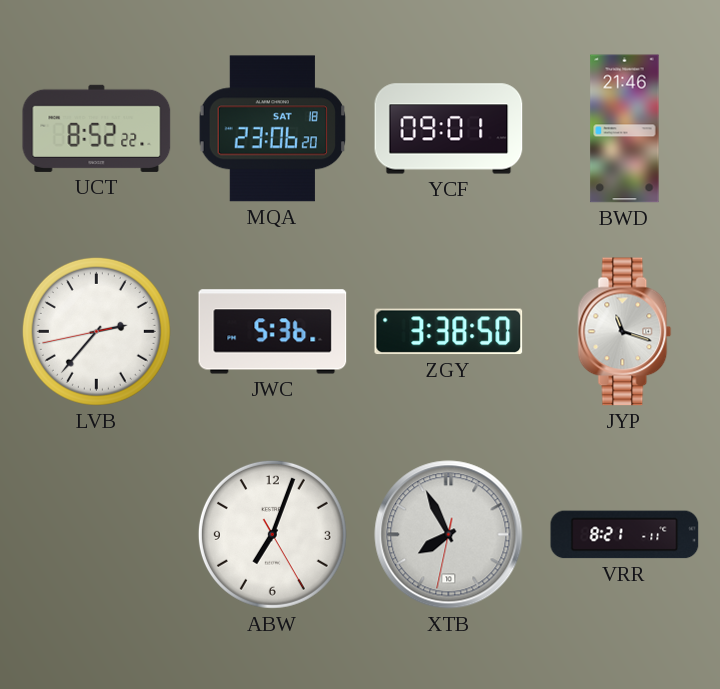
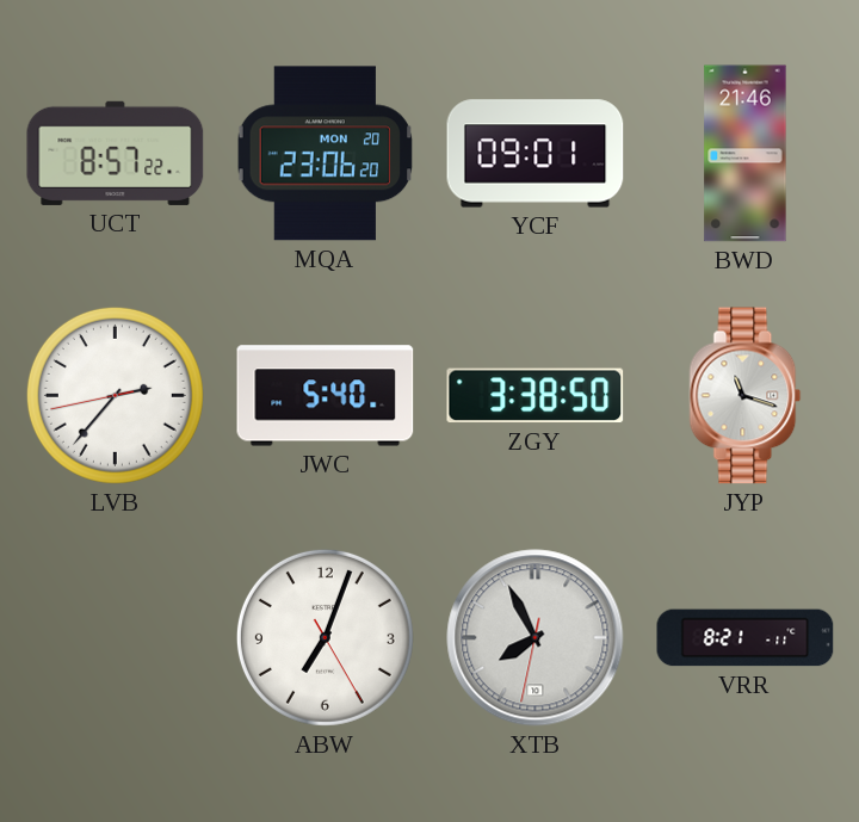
UCT: 8:52 -> 8:57
MQA date: SAT 18 -> MON 20
JWC: 5:36 -> 5:40
